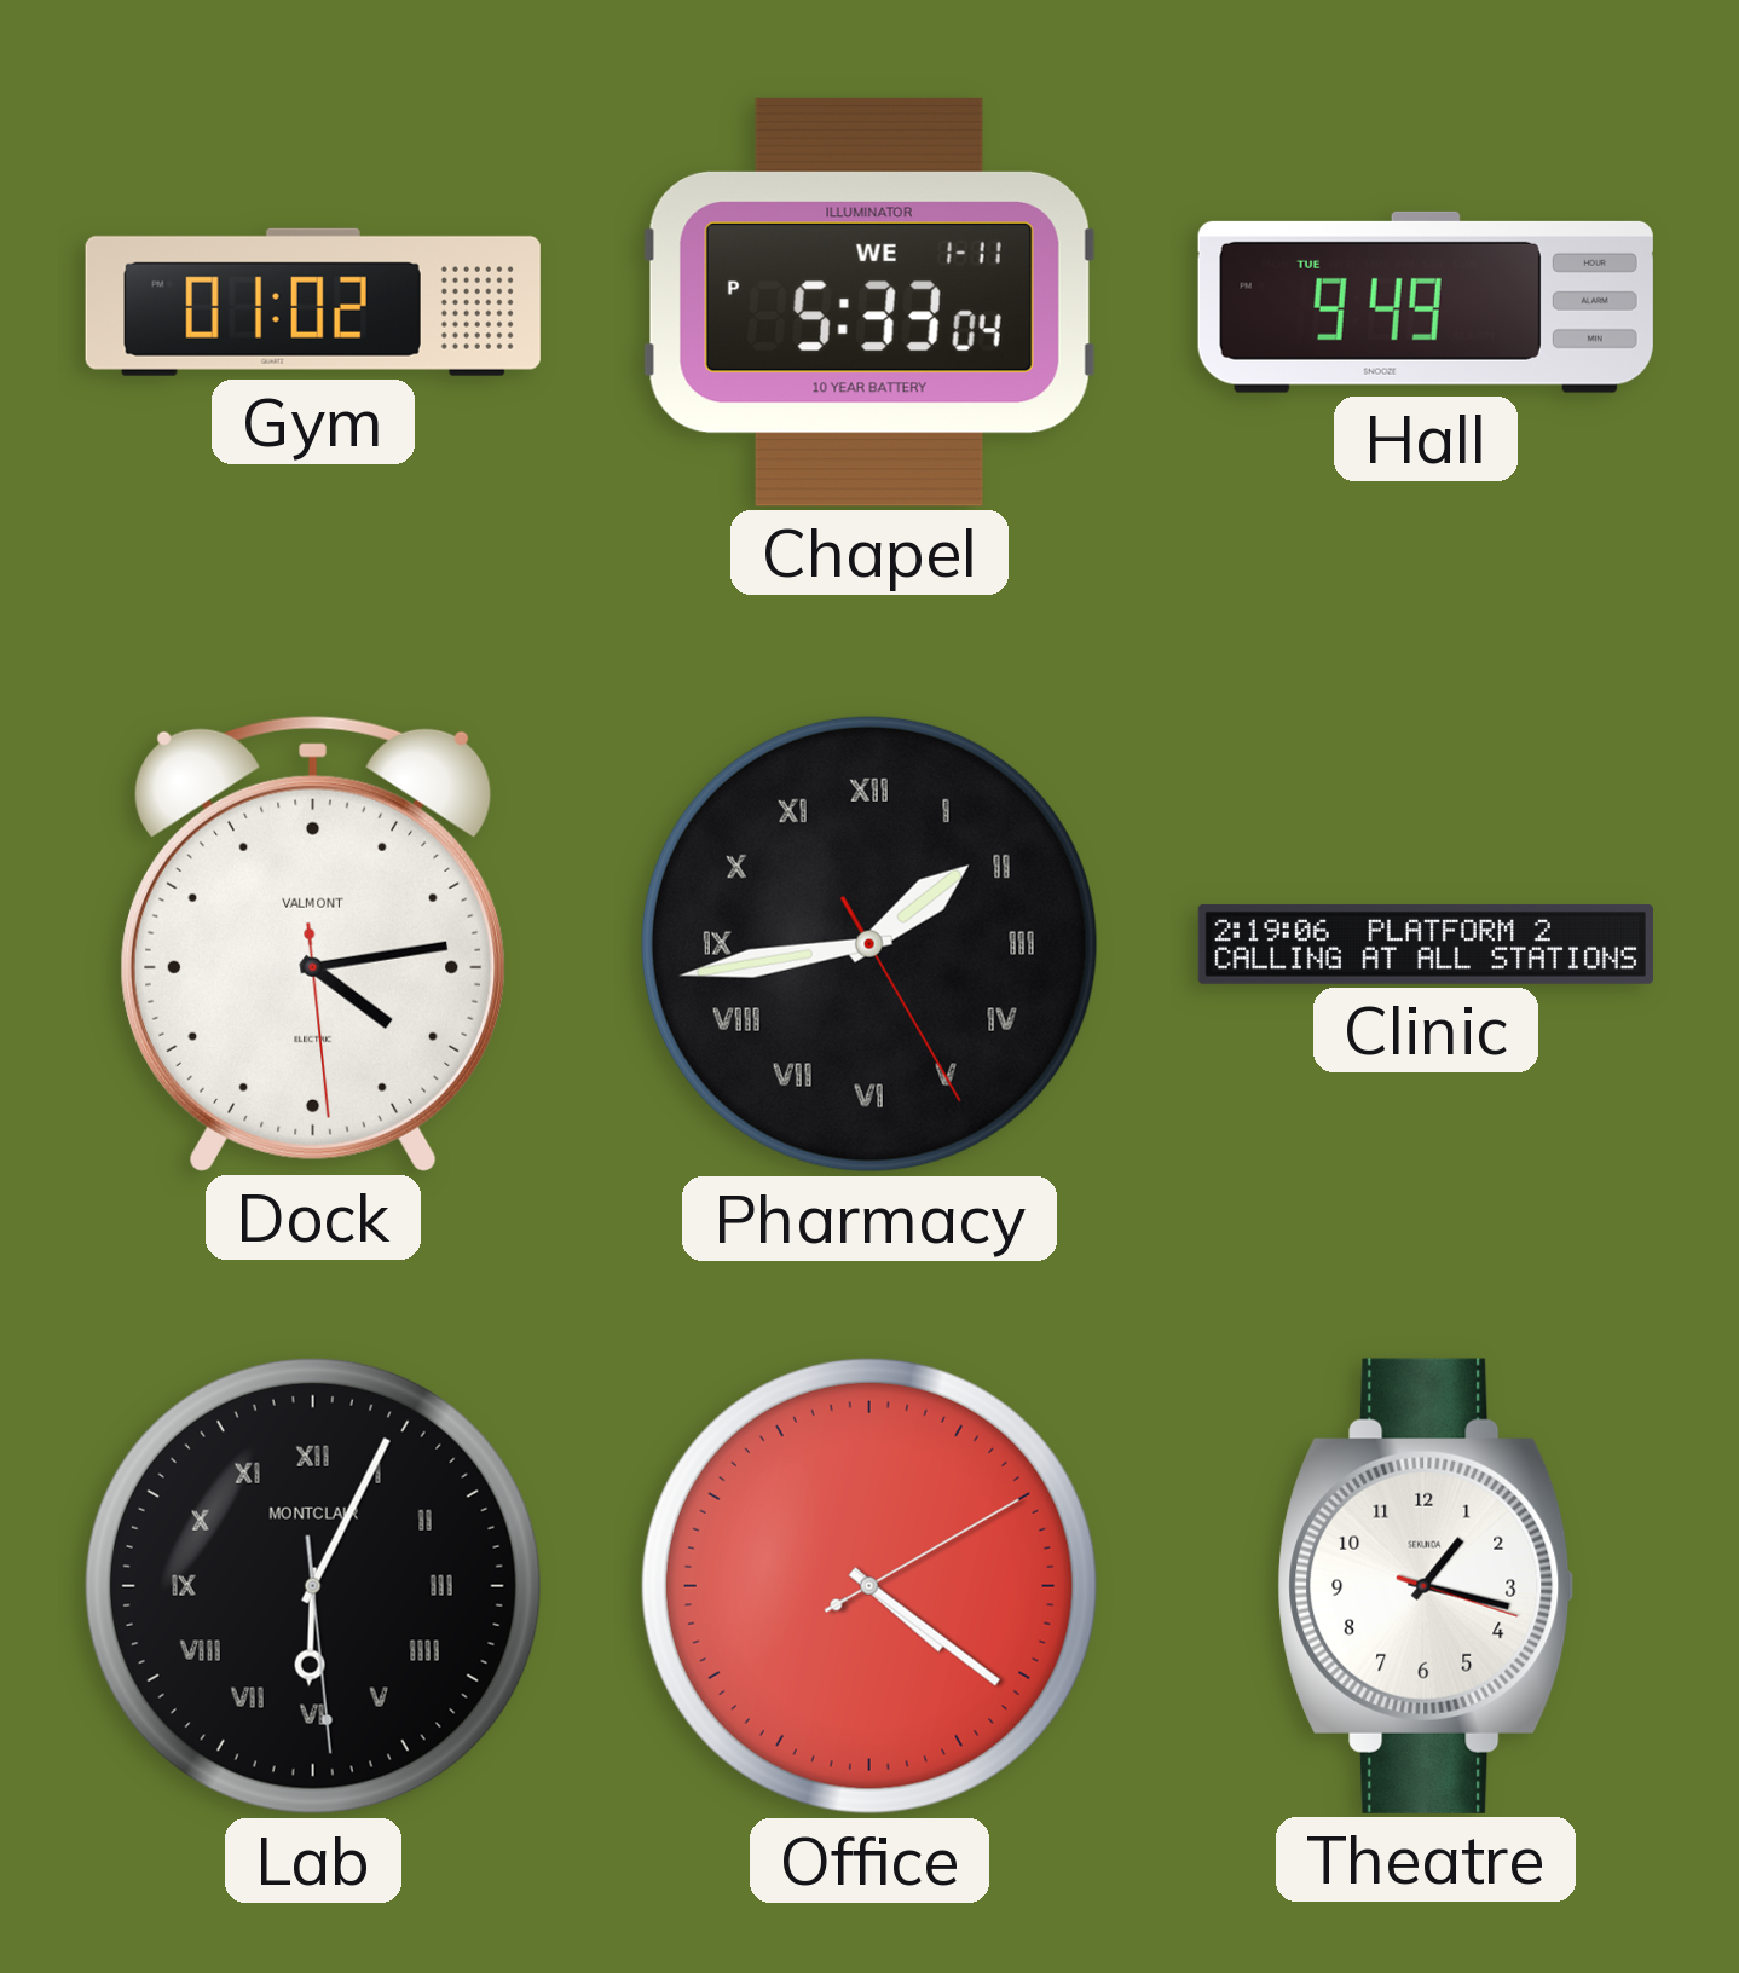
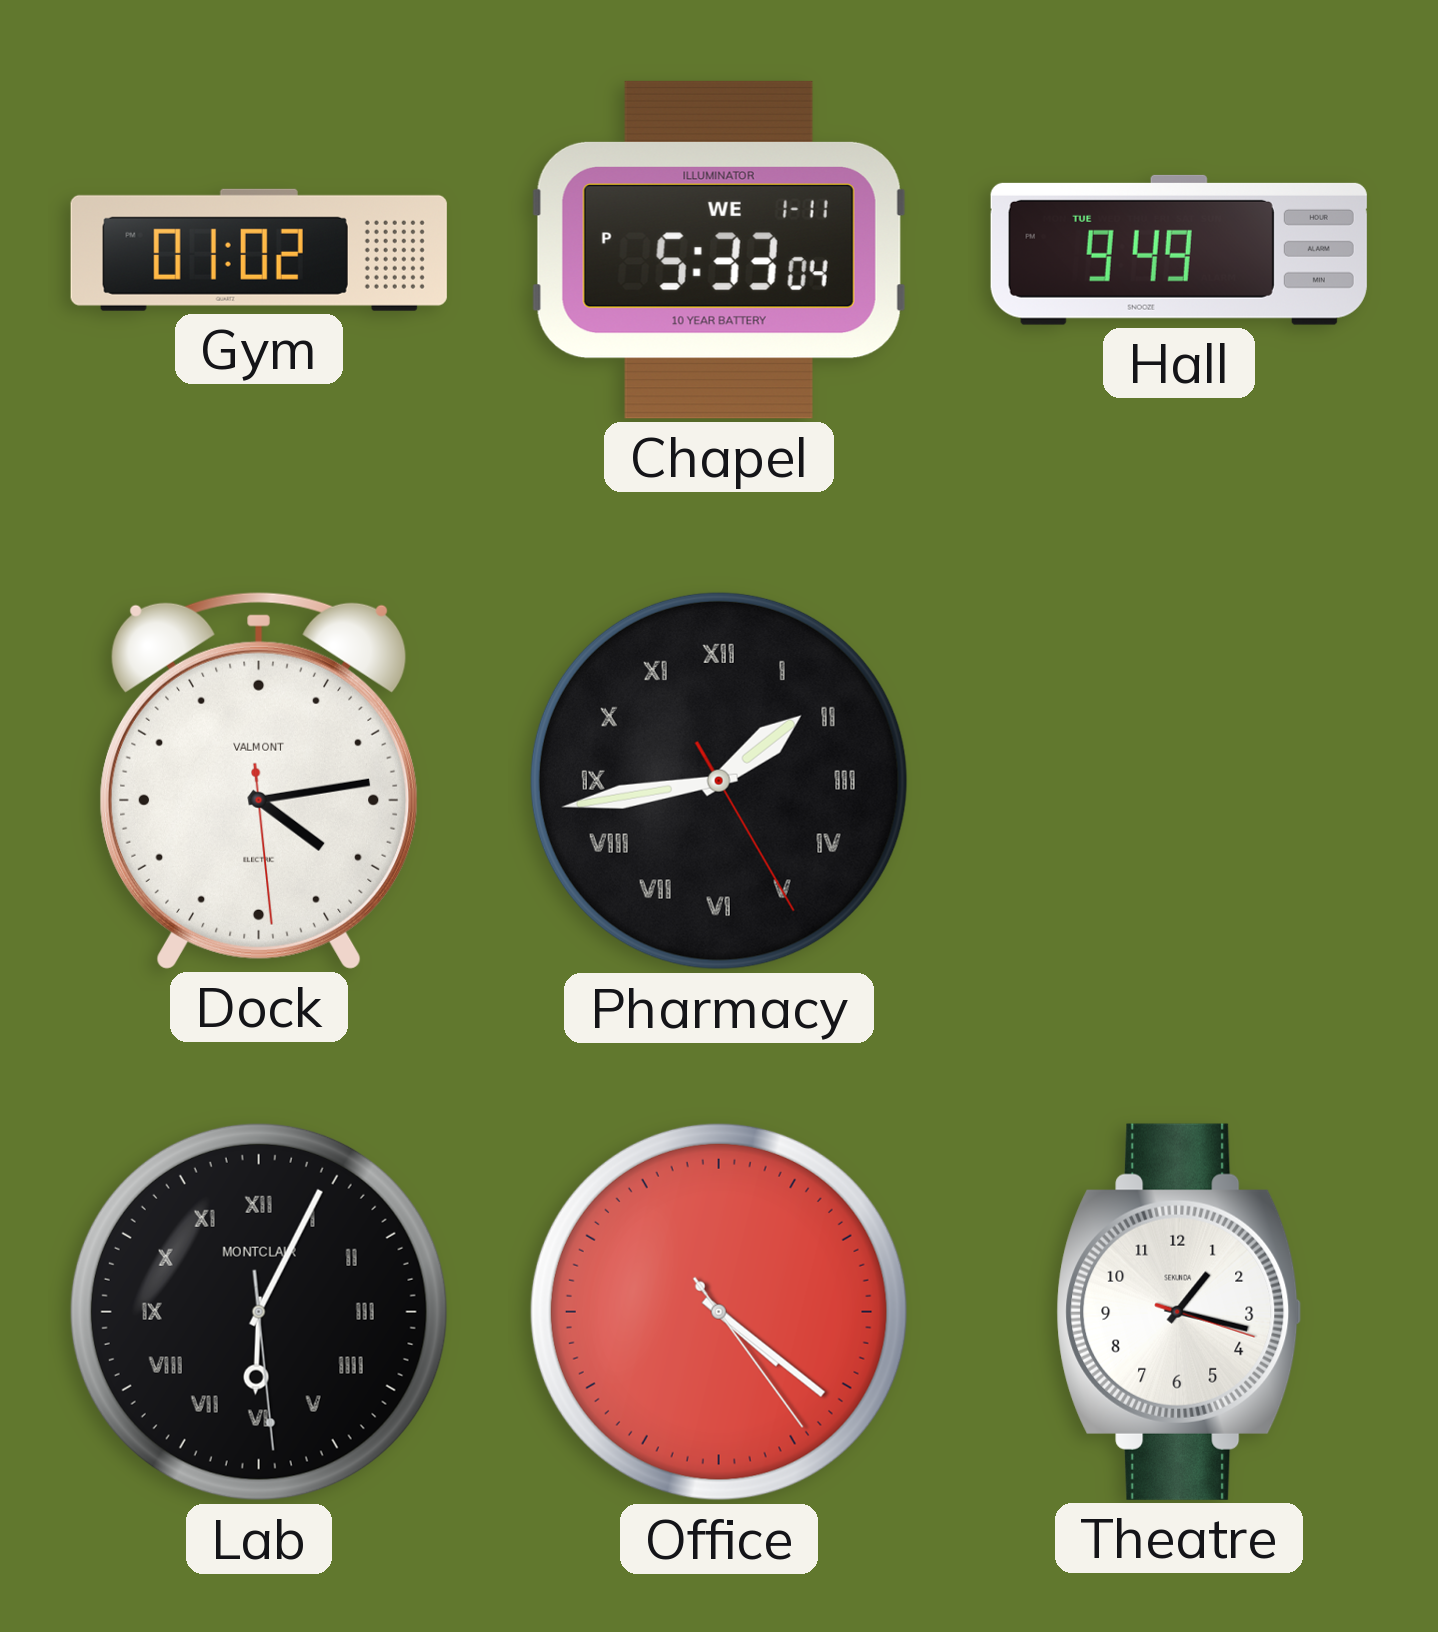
Clinic: 2:19 -> none
Office: 4:21:10 -> 4:21:24
